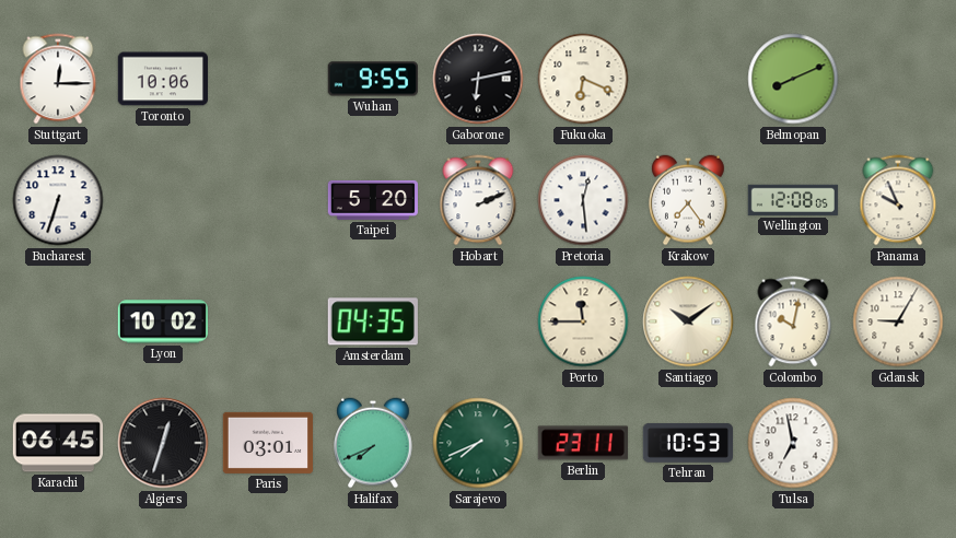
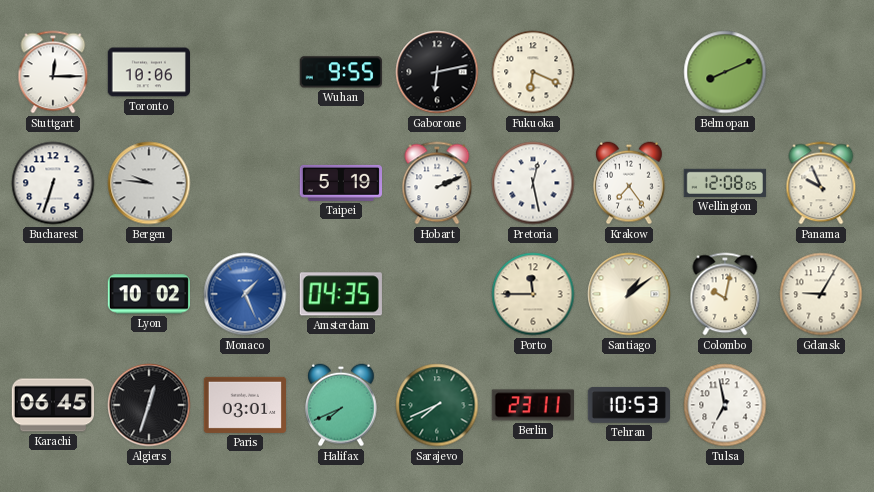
Bergen: none -> 9:46
Taipei: 5:20 -> 5:19
Pretoria: 12:29 -> 12:28
Monaco: none -> 1:26
Santiago: 10:09 -> 1:09
